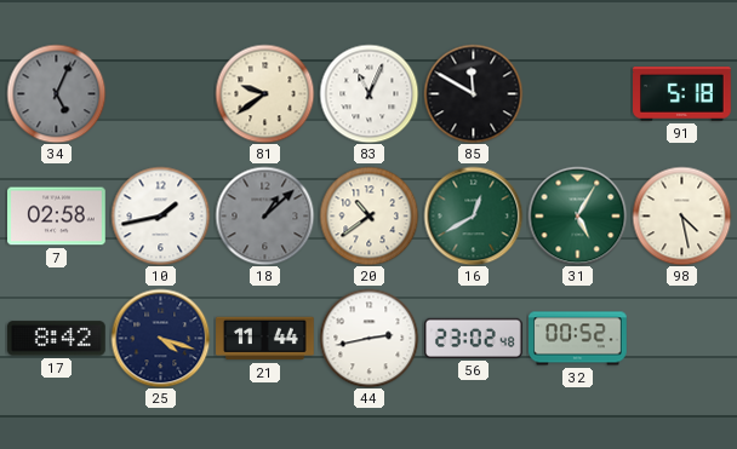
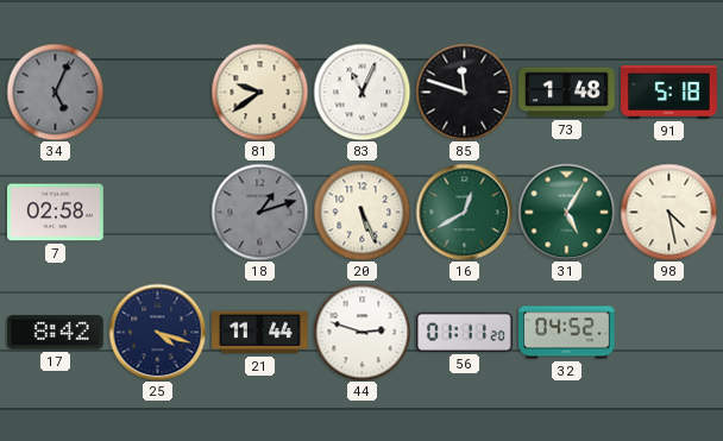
85: 11:50 -> 11:48
73: none -> 1:48
10: 1:43 -> none
18: 1:08 -> 1:12
20: 10:39 -> 5:26
44: 2:43 -> 2:48
56: 23:02 -> 01:11
32: 00:52 -> 04:52
